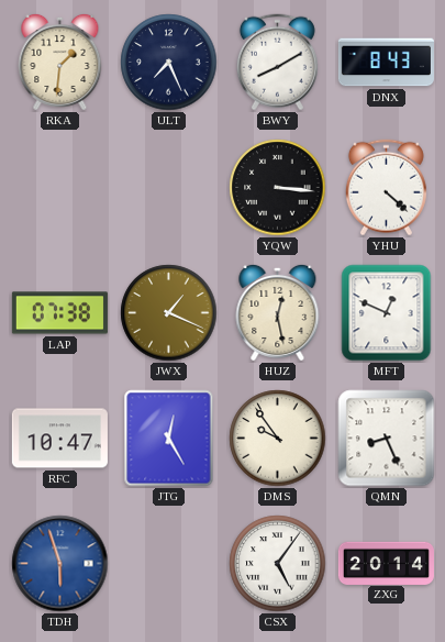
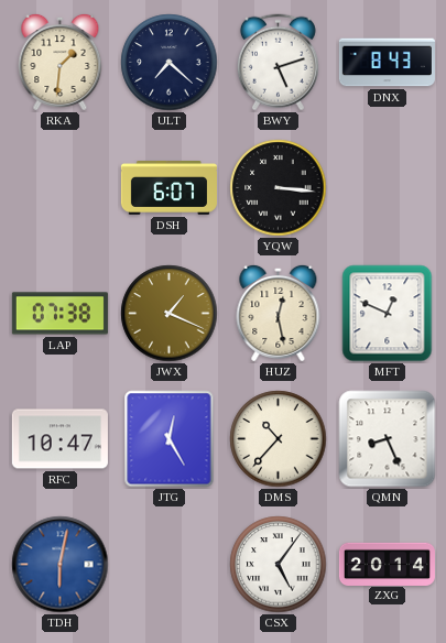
ULT: 7:26 -> 7:22
BWY: 8:10 -> 5:12
DSH: none -> 6:07
YHU: 4:22 -> none
DMS: 9:54 -> 10:37
TDH: 5:57 -> 6:02
